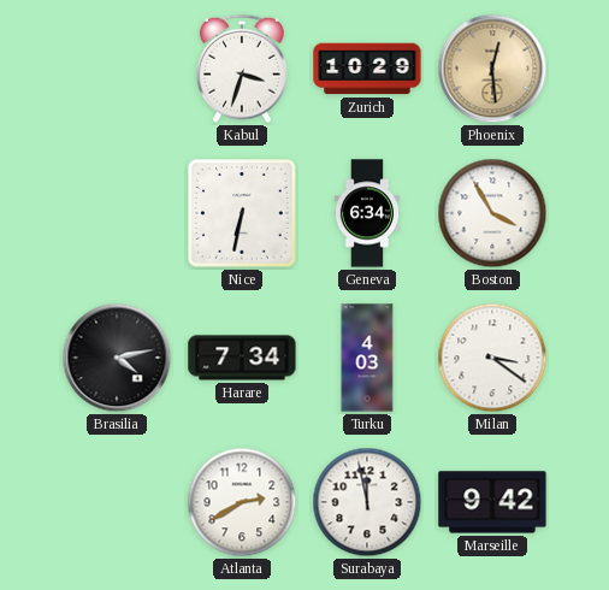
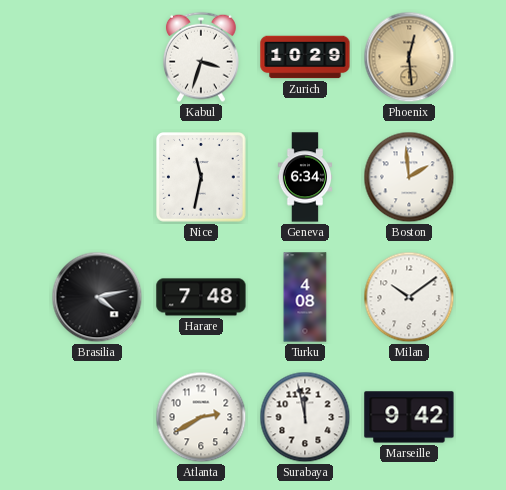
Nice: 6:32 -> 11:32
Boston: 3:55 -> 1:59
Harare: 7:34 -> 7:48
Turku: 4:03 -> 4:08
Milan: 3:21 -> 10:09
